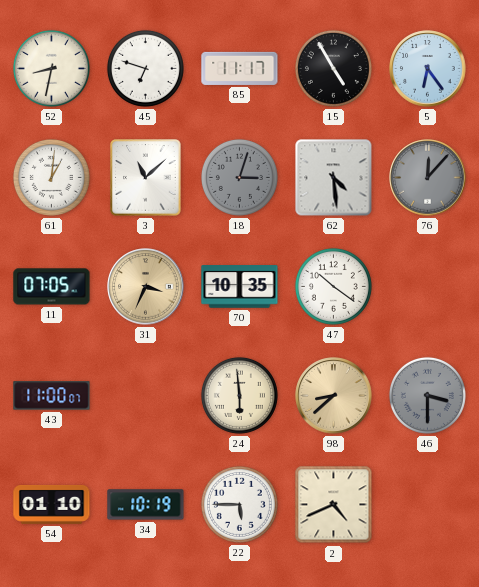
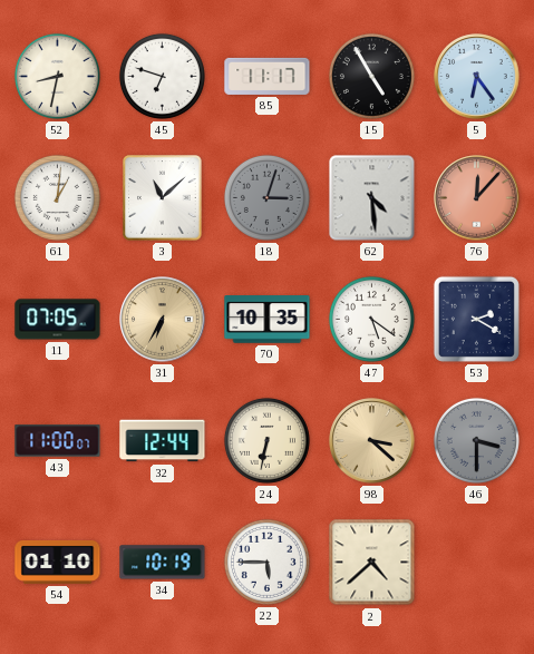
76 dial: grey -> salmon
31: 3:34 -> 6:35
47: 10:21 -> 5:21
53: none -> 2:20
32: none -> 12:44
24: 5:59 -> 6:32
98: 8:38 -> 3:22
2: 4:41 -> 4:38
